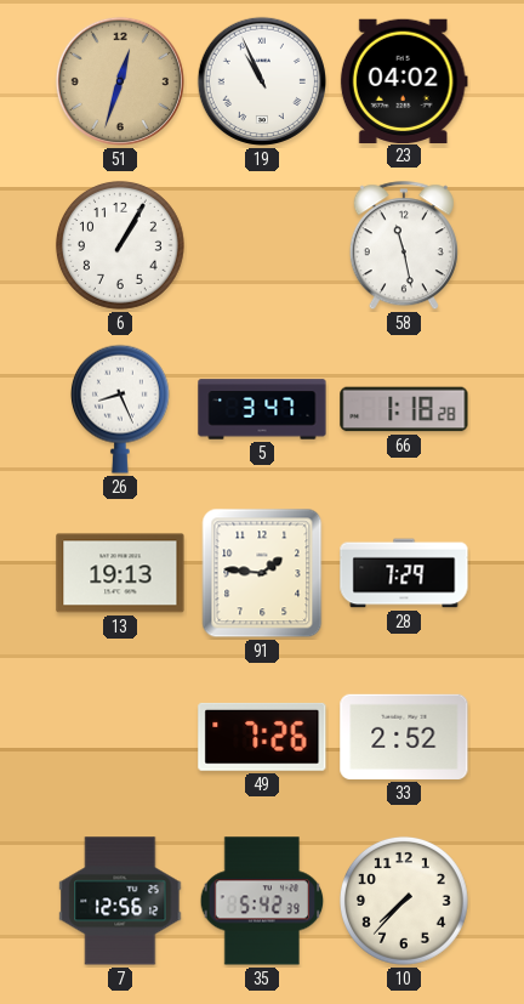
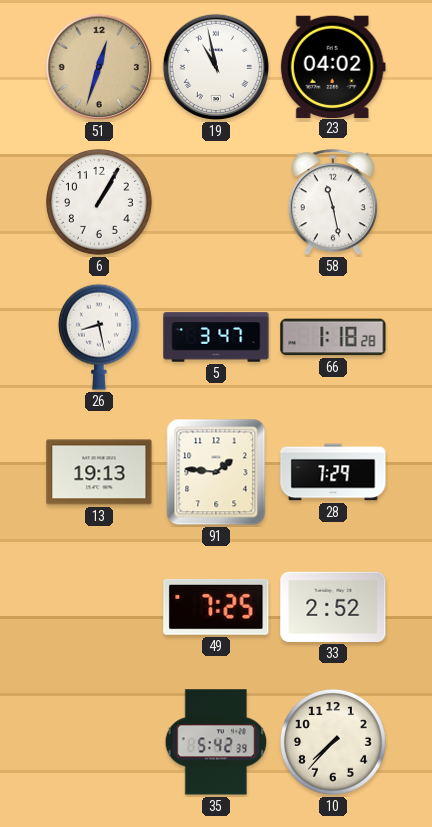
19: 10:56 -> 10:58
26: 8:26 -> 8:28
49: 7:26 -> 7:25
7: 12:56 -> none
